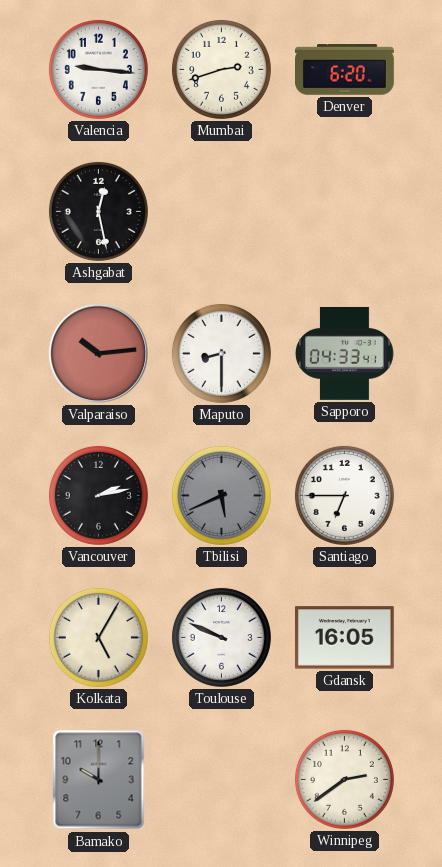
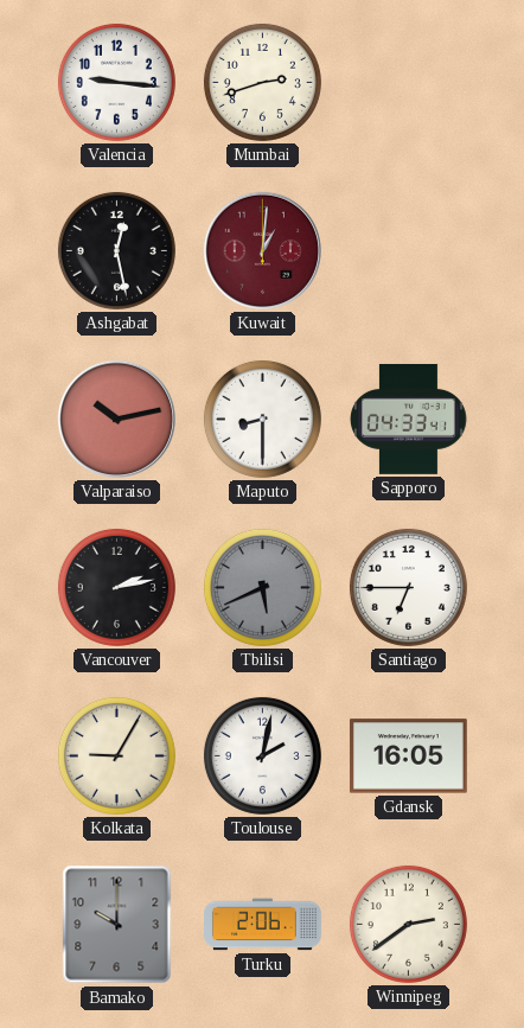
Denver: 6:20 -> none
Kuwait: none -> 1:01
Valparaiso: 10:14 -> 10:13
Kolkata: 5:05 -> 9:05
Toulouse: 9:49 -> 2:02
Turku: none -> 2:06
